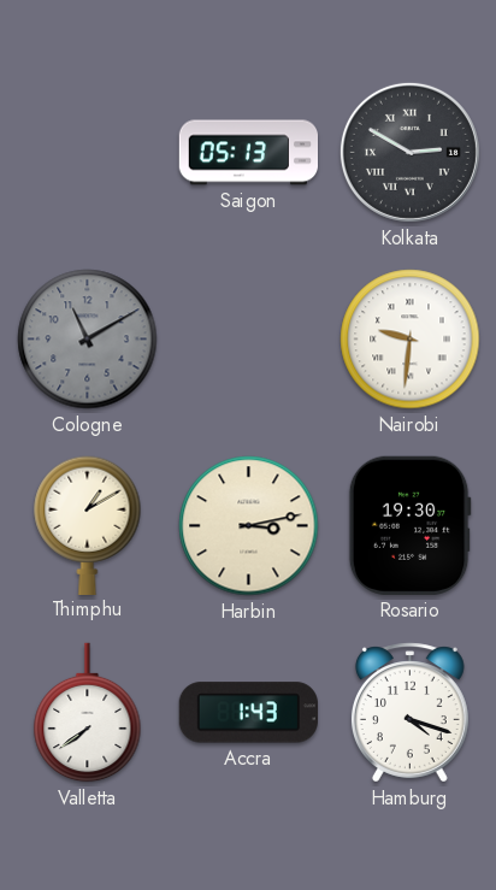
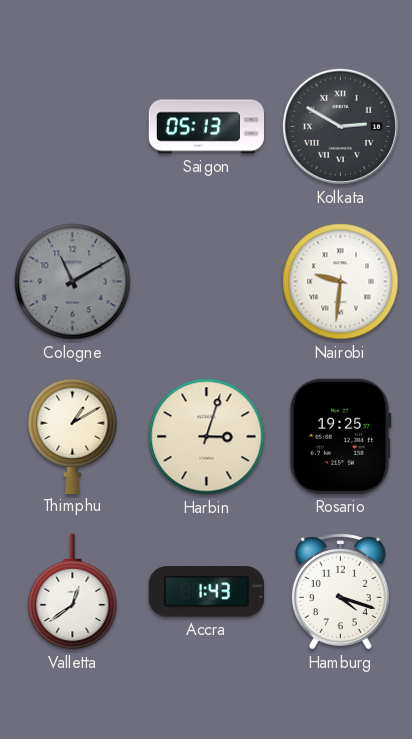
Harbin: 3:13 -> 3:03
Rosario: 19:30 -> 19:25
Valletta: 7:39 -> 12:39
